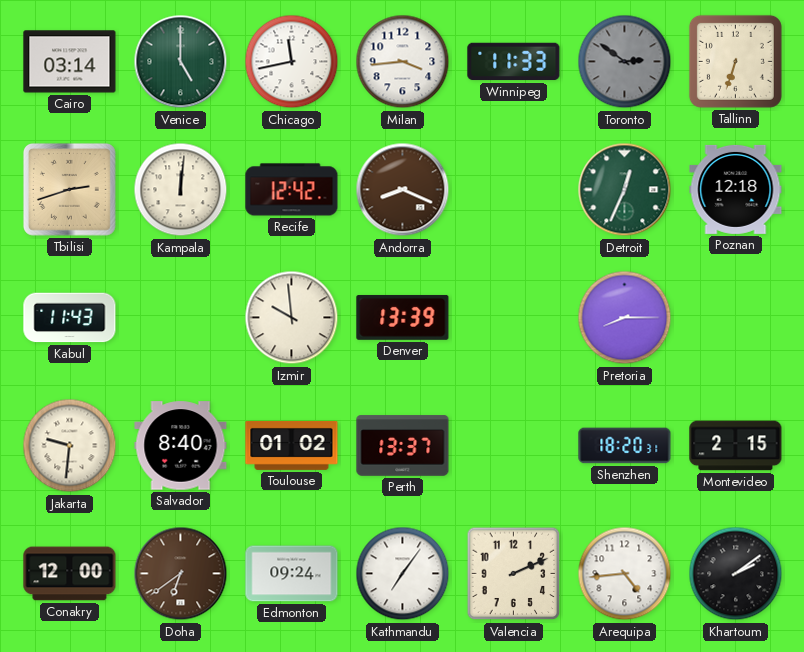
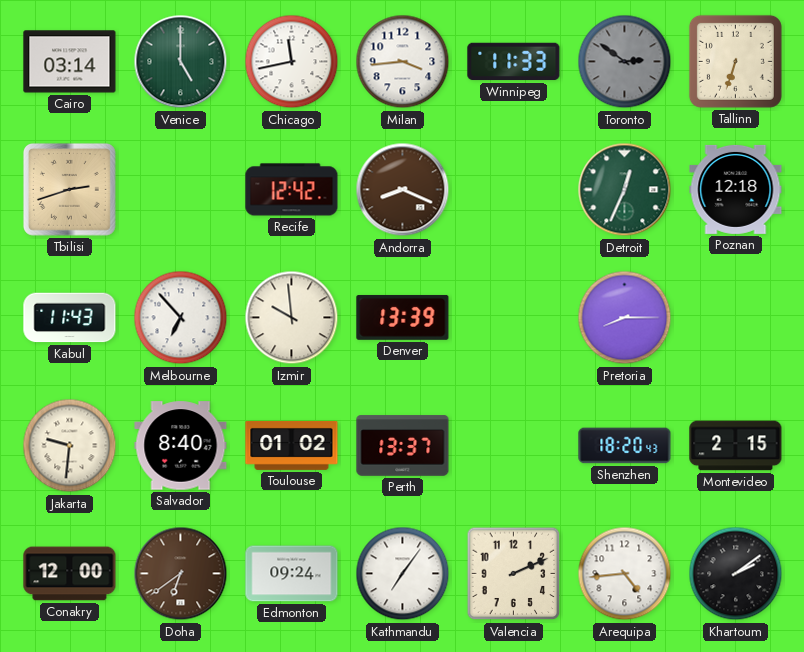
Kampala: 12:01 -> none
Melbourne: none -> 6:53
Shenzhen: 18:20:31 -> 18:20:43
